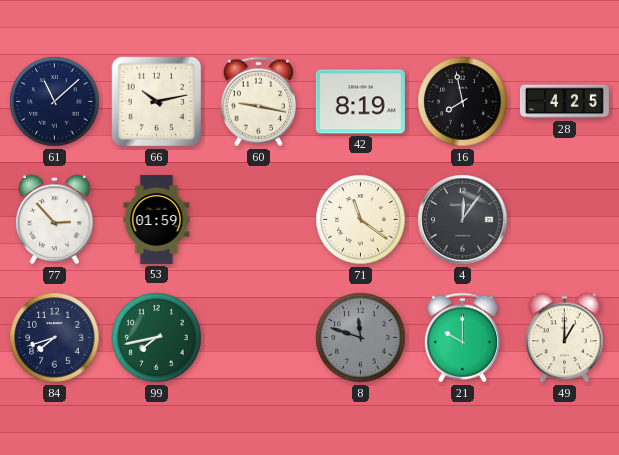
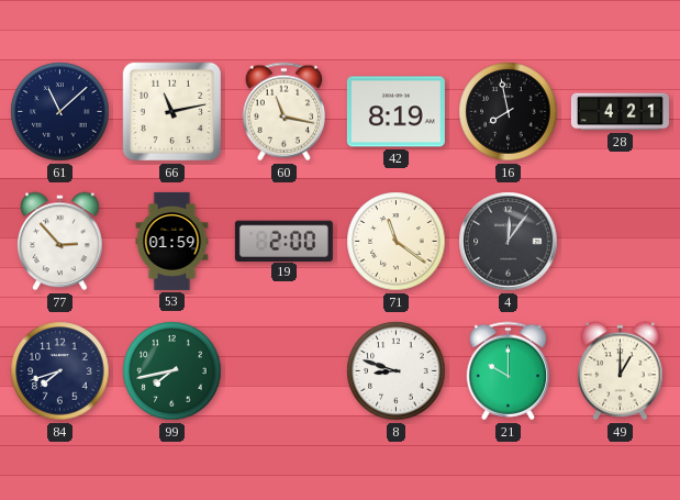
66: 10:13 -> 11:13
60: 9:17 -> 11:17
28: 4:25 -> 4:21
19: none -> 2:00
8: 11:48 -> 8:48
8 dial: grey -> white
